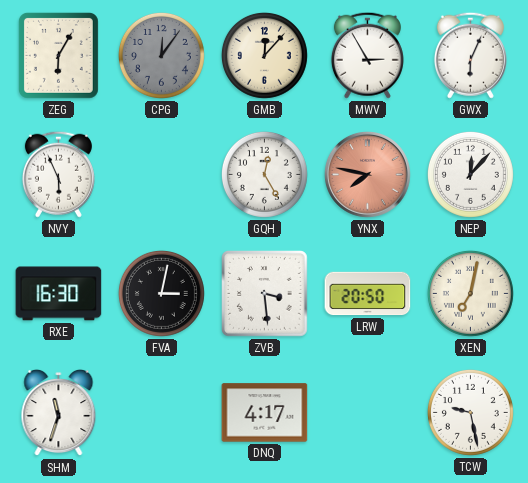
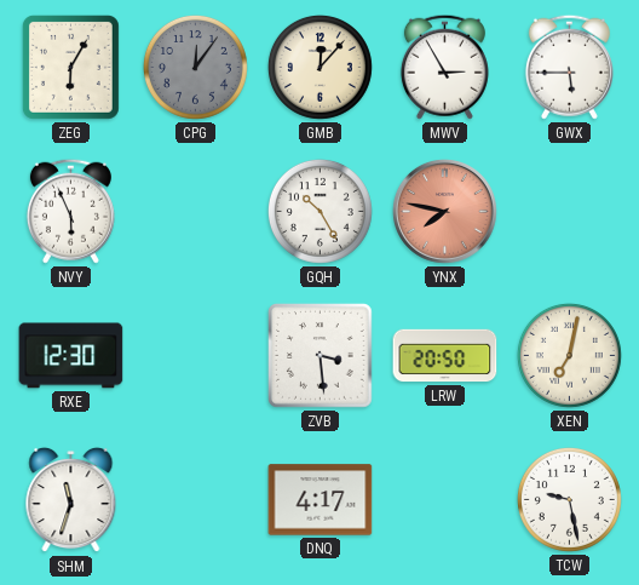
GWX: 6:04 -> 5:45
GQH: 12:25 -> 10:25
NEP: 12:07 -> none
RXE: 16:30 -> 12:30
FVA: 3:02 -> none
